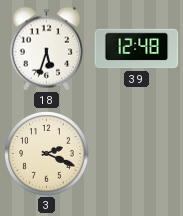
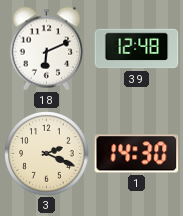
18: 5:33 -> 6:11
1: none -> 14:30
